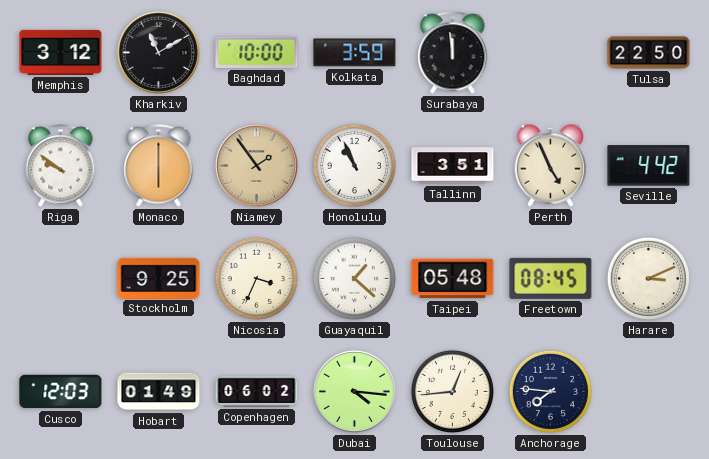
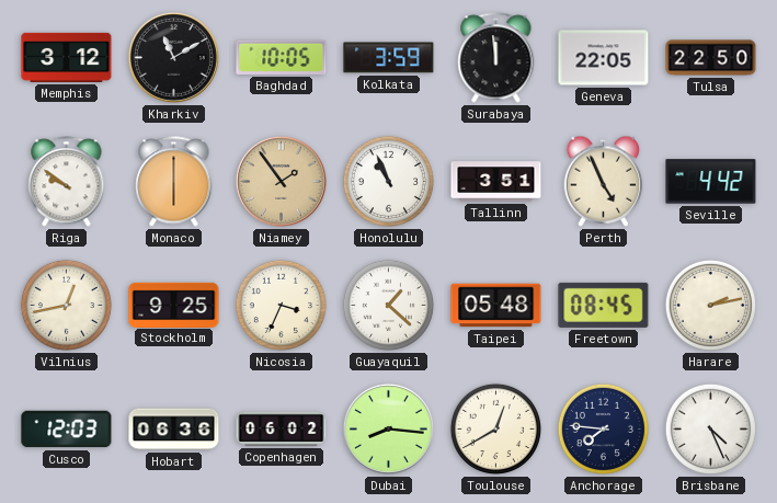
Baghdad: 10:00 -> 10:05
Geneva: none -> 22:05
Vilnius: none -> 12:43
Harare: 3:11 -> 2:13
Hobart: 01:49 -> 06:36
Dubai: 4:16 -> 8:16
Toulouse: 12:44 -> 12:40
Brisbane: none -> 4:26
